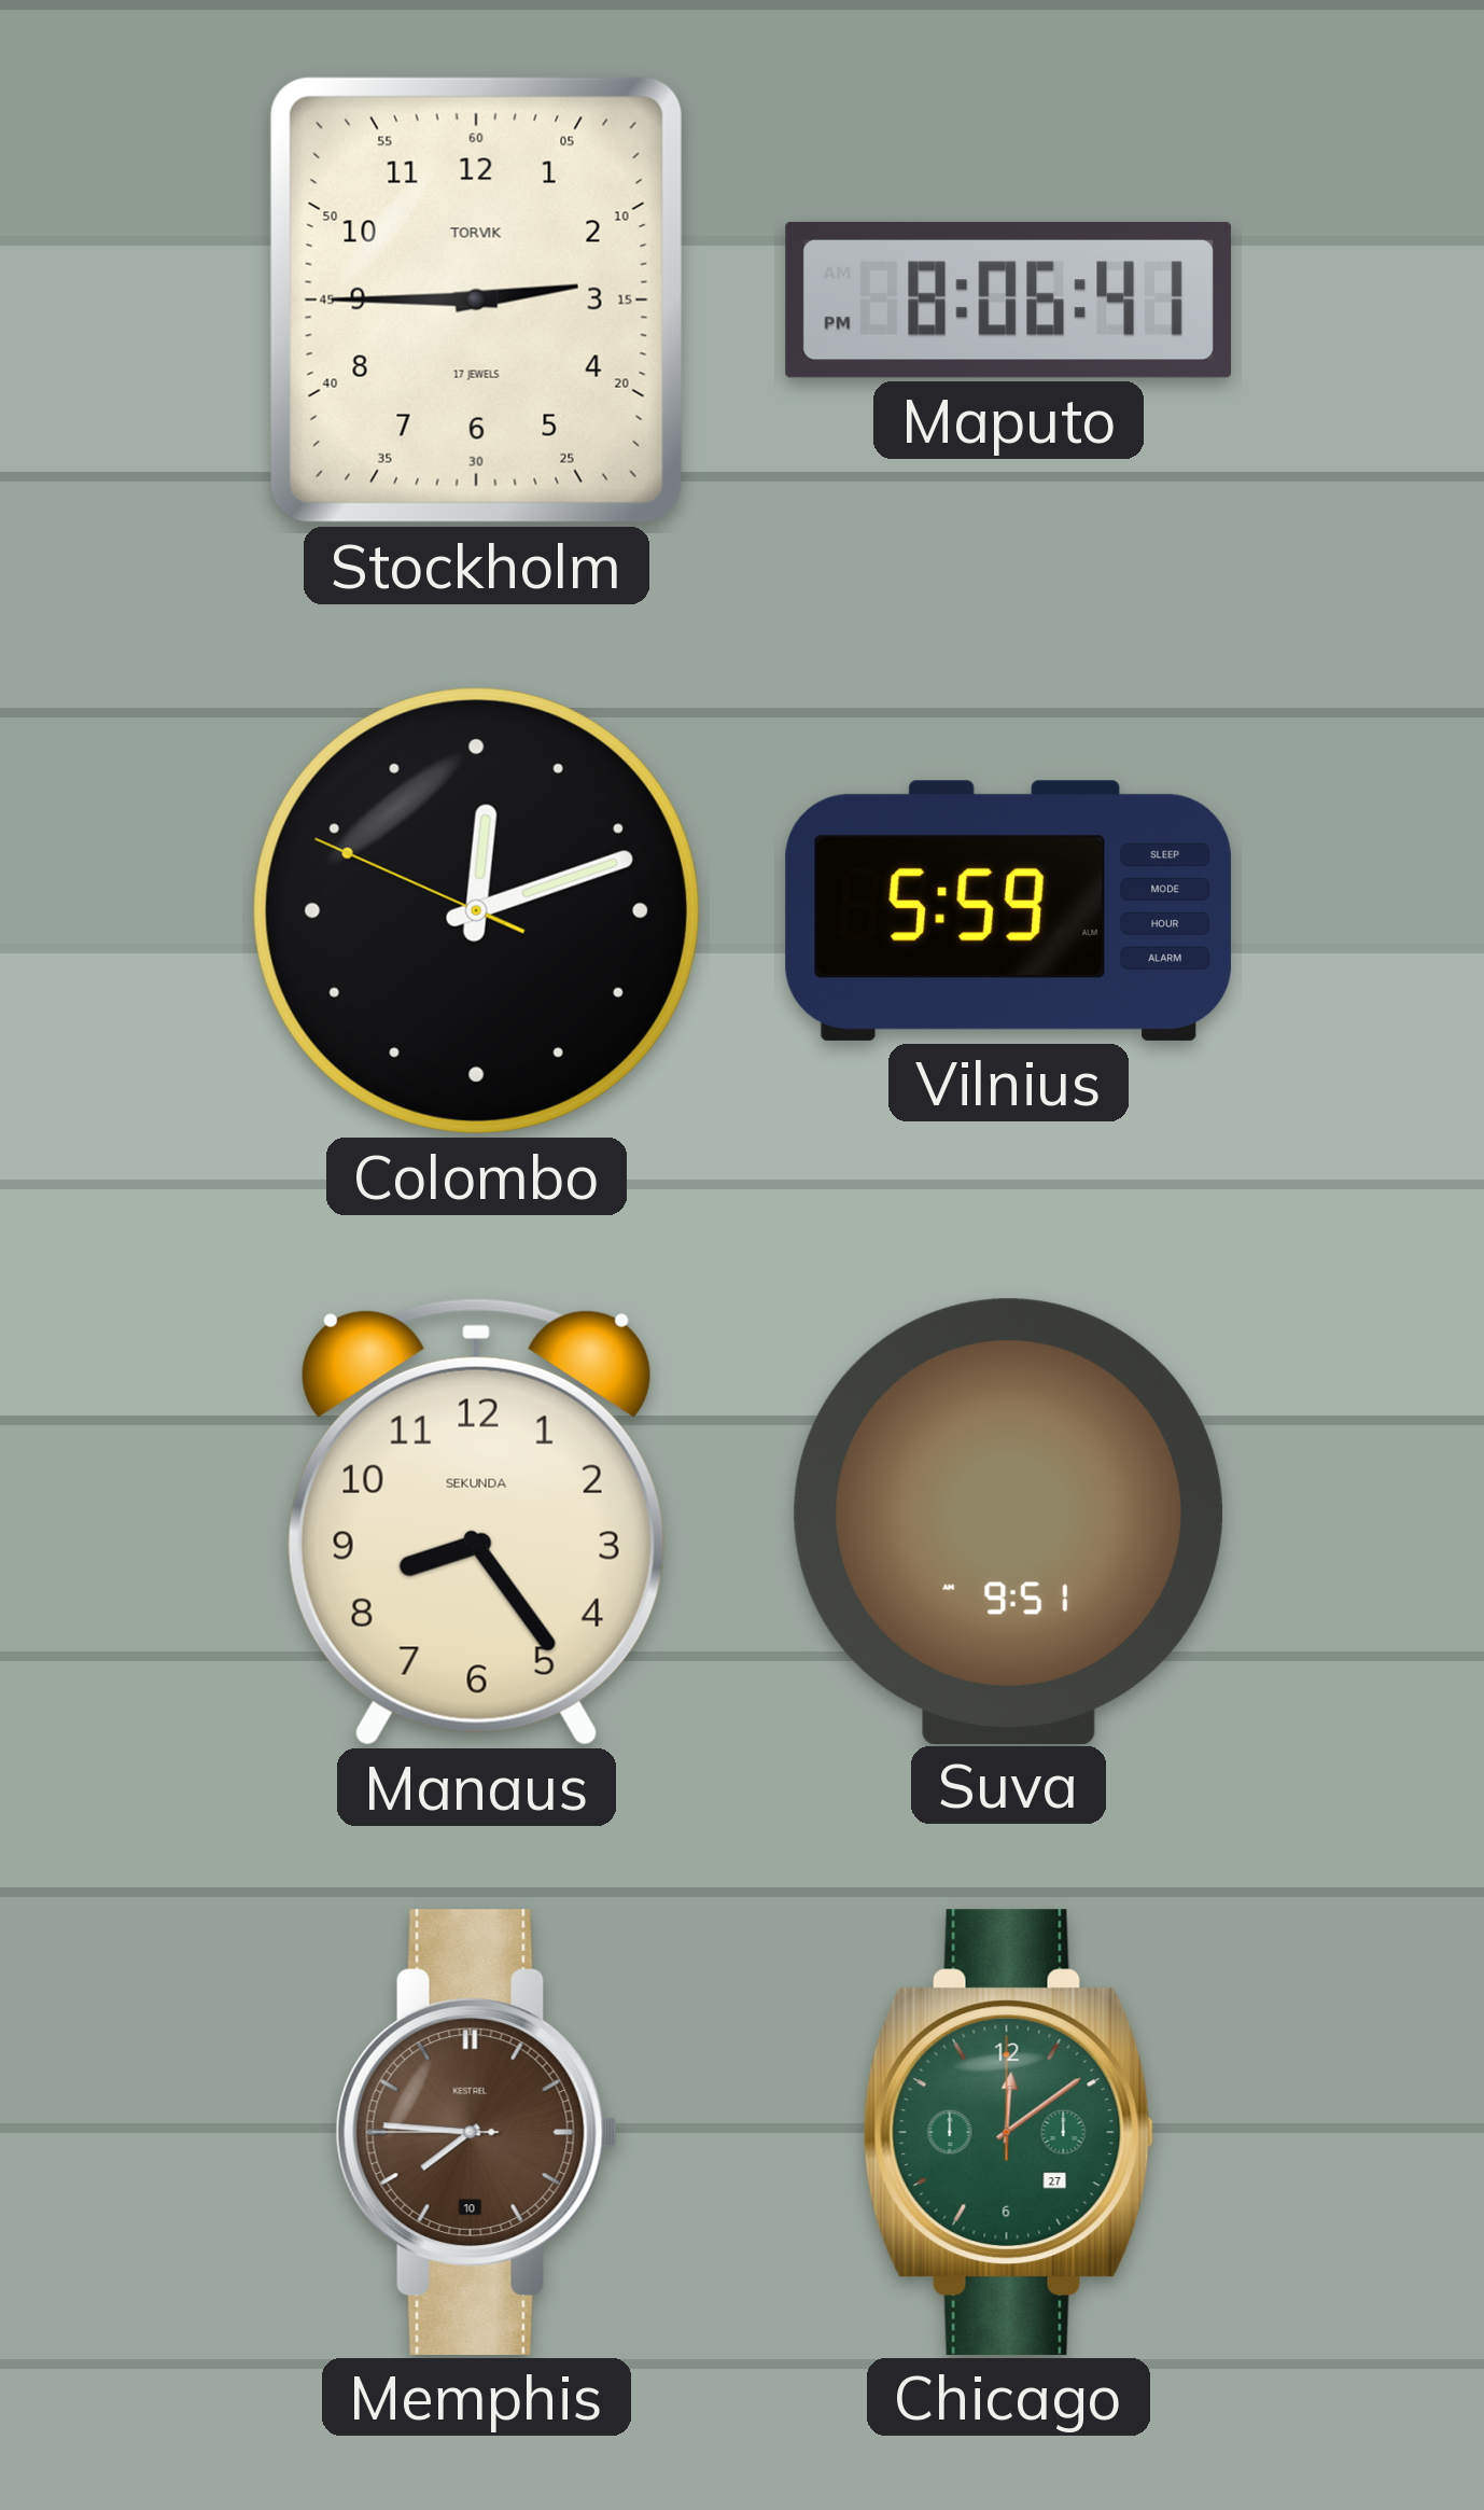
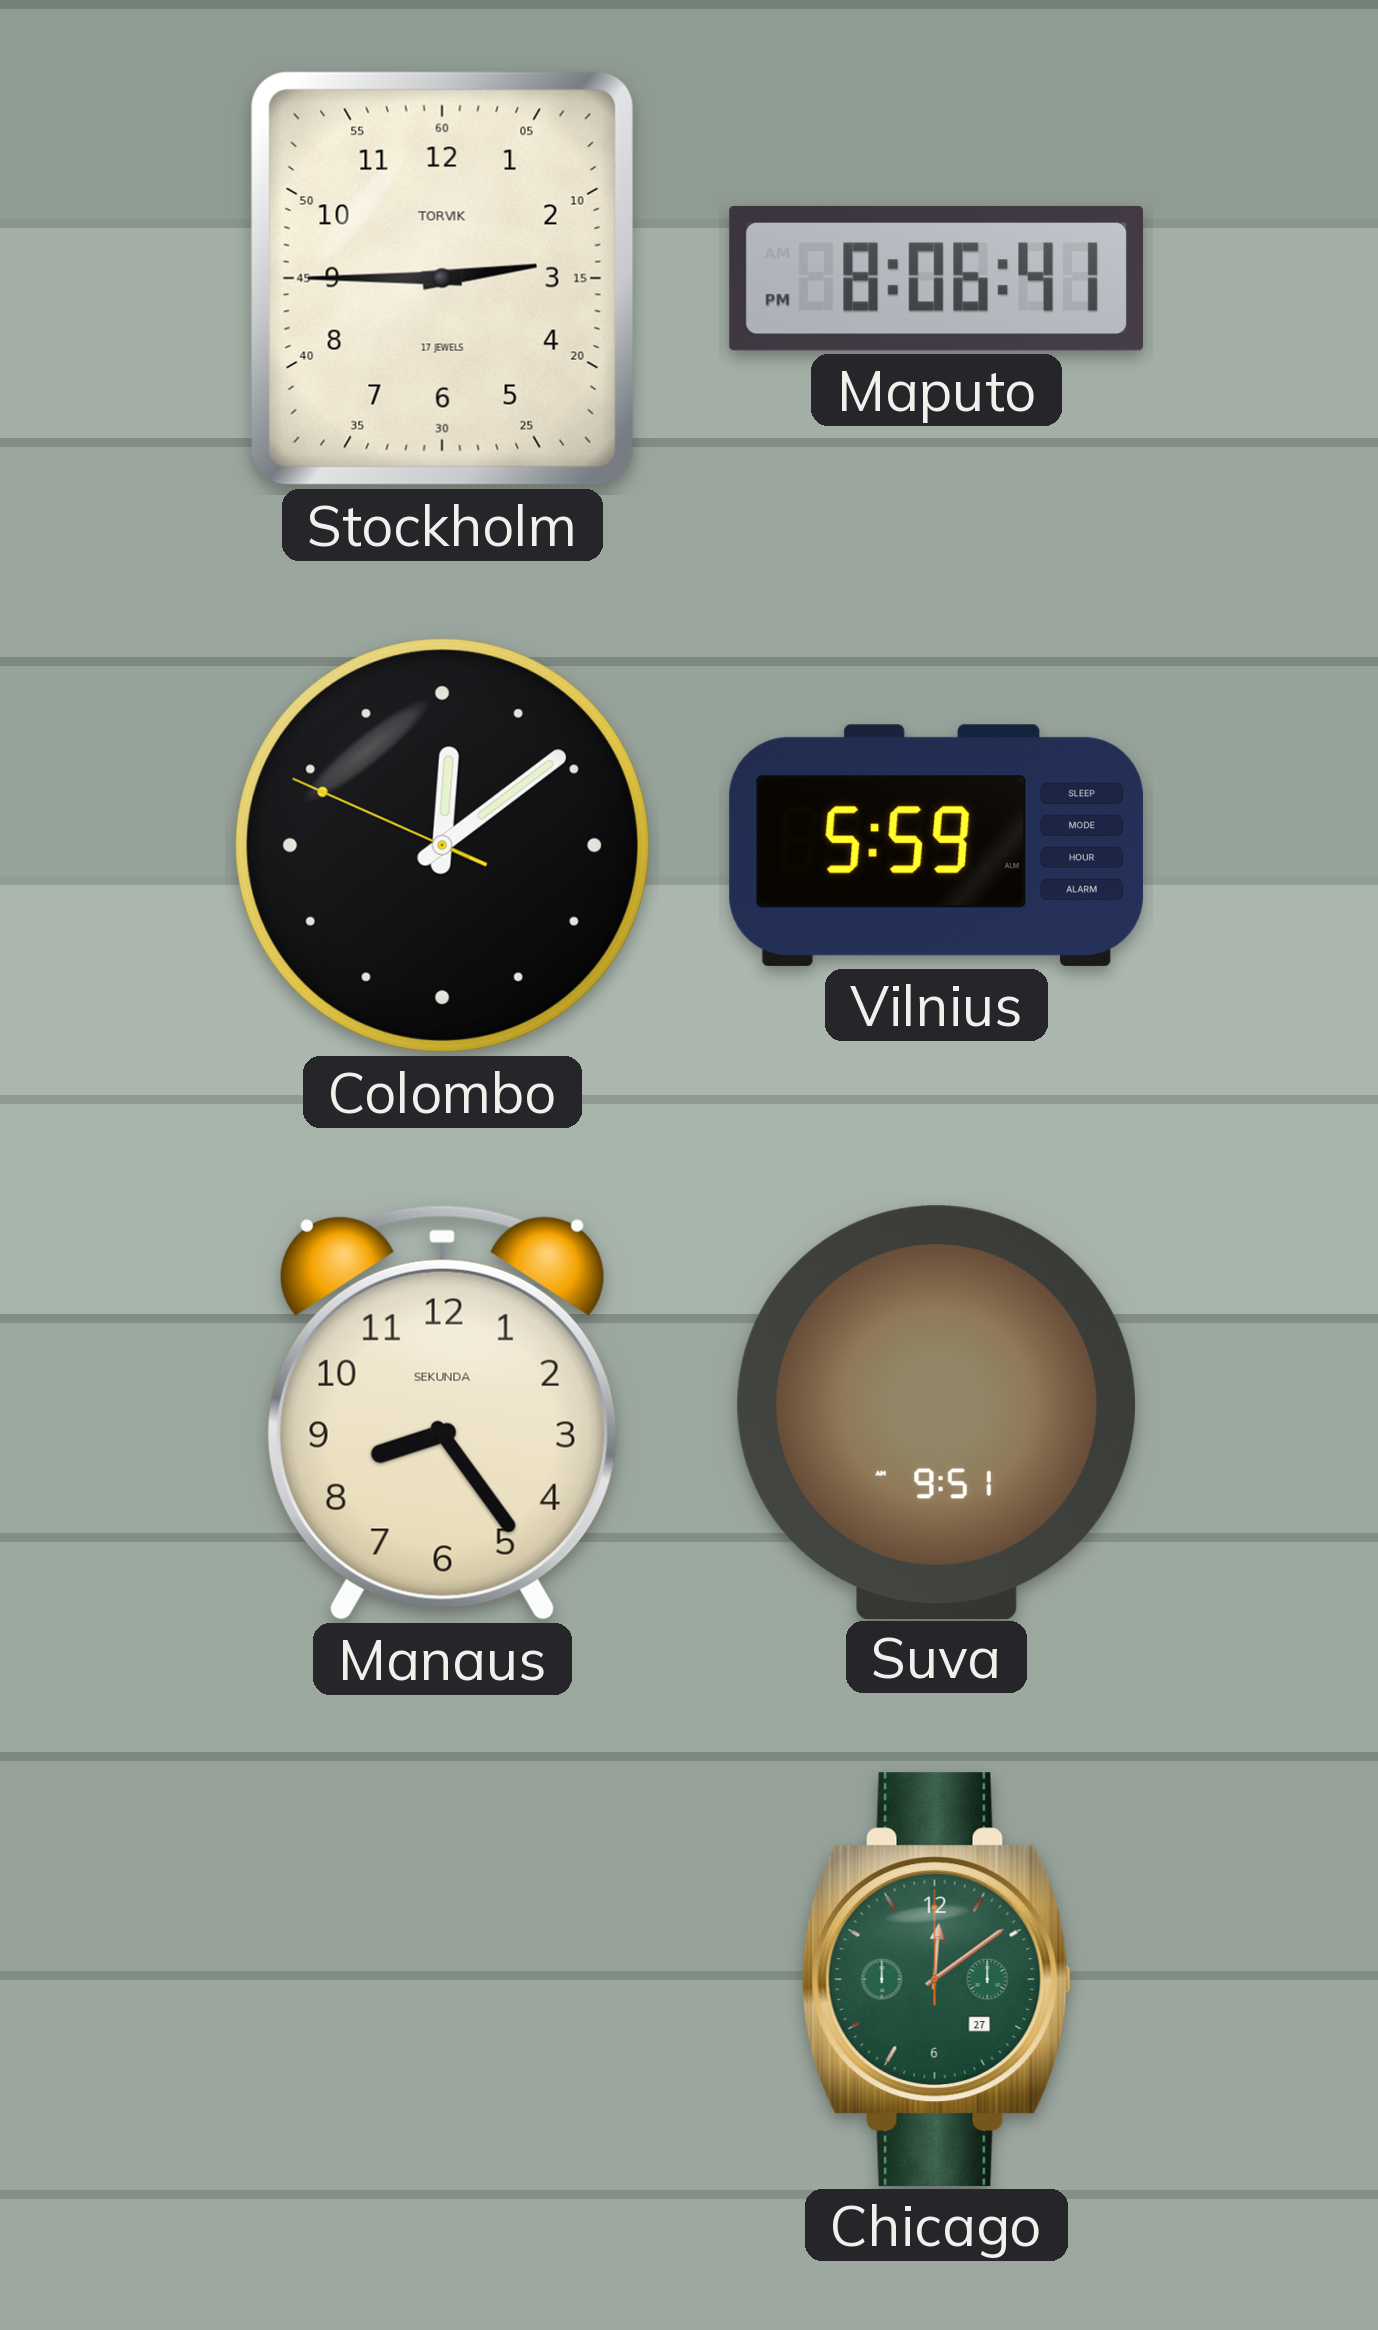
Colombo: 12:11 -> 12:08
Memphis: 7:45 -> none
